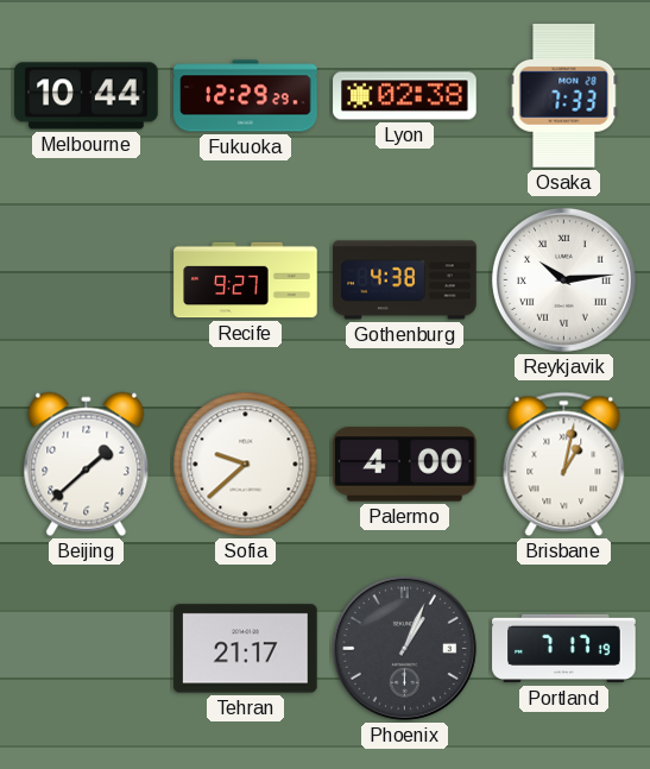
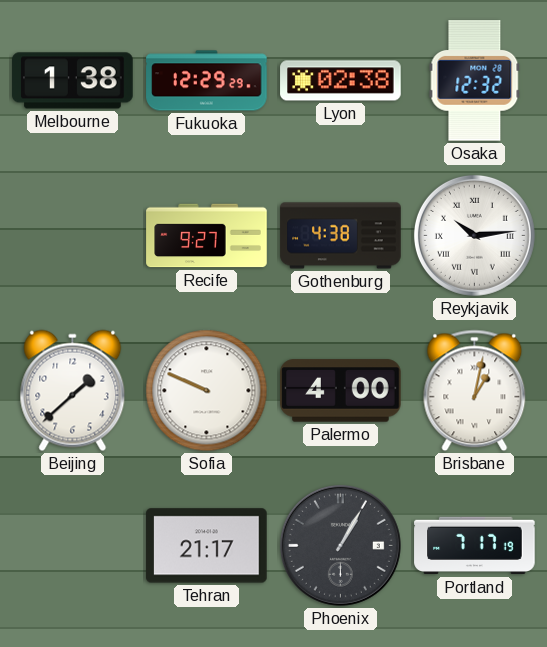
Melbourne: 10:44 -> 1:38
Osaka: 7:33 -> 12:32
Sofia: 9:38 -> 9:49
Phoenix: 1:04 -> 1:05
